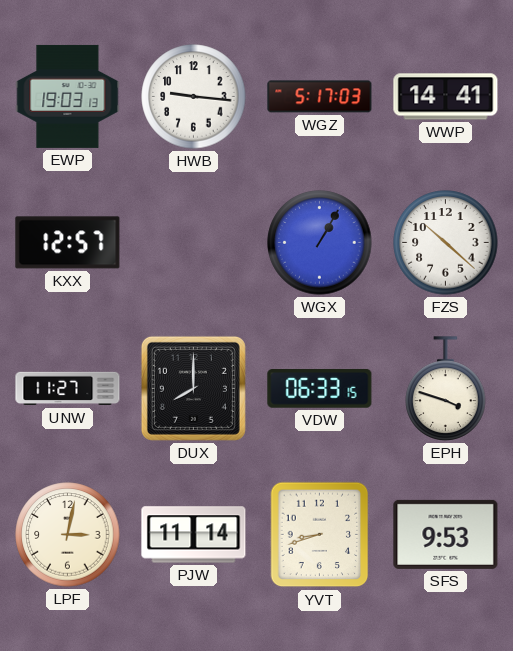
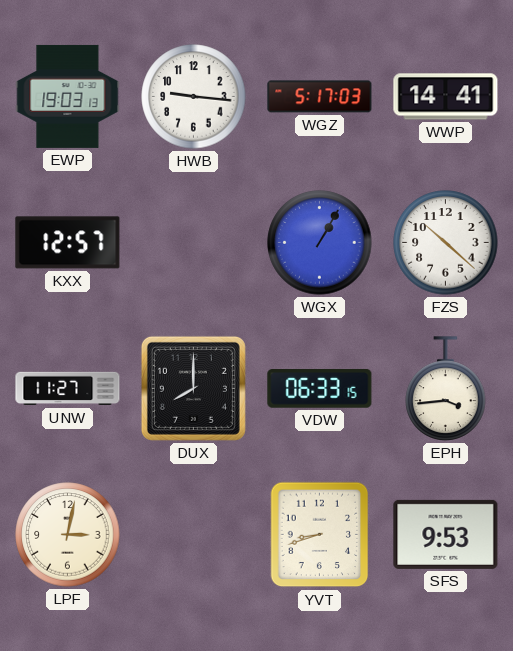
EPH: 3:48 -> 3:44
PJW: 11:14 -> none
